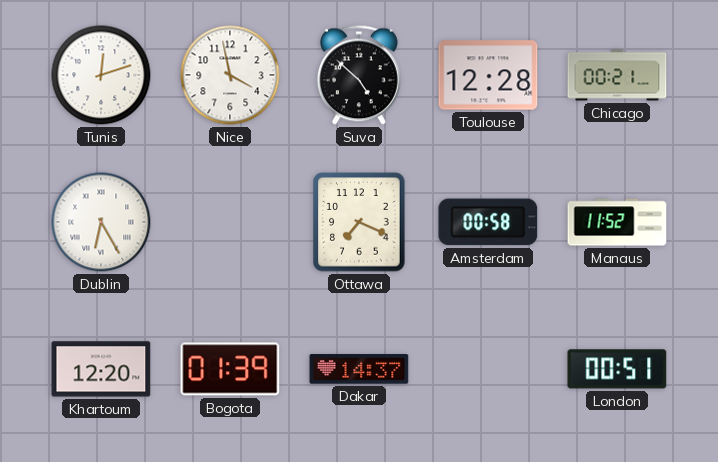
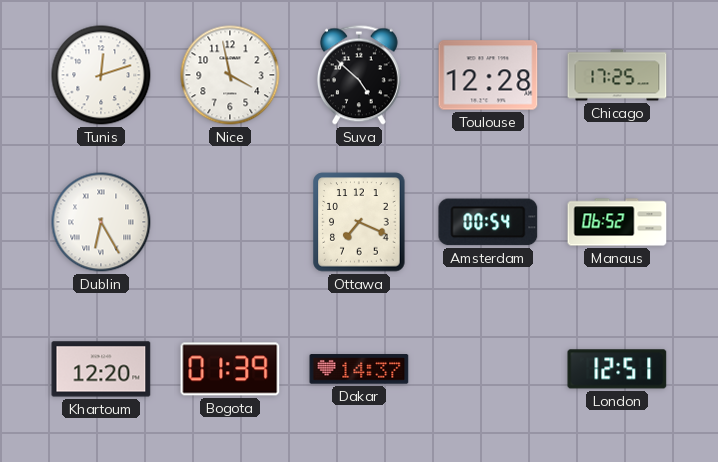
Chicago: 00:21 -> 17:25
Amsterdam: 00:58 -> 00:54
Manaus: 11:52 -> 06:52
London: 00:51 -> 12:51
